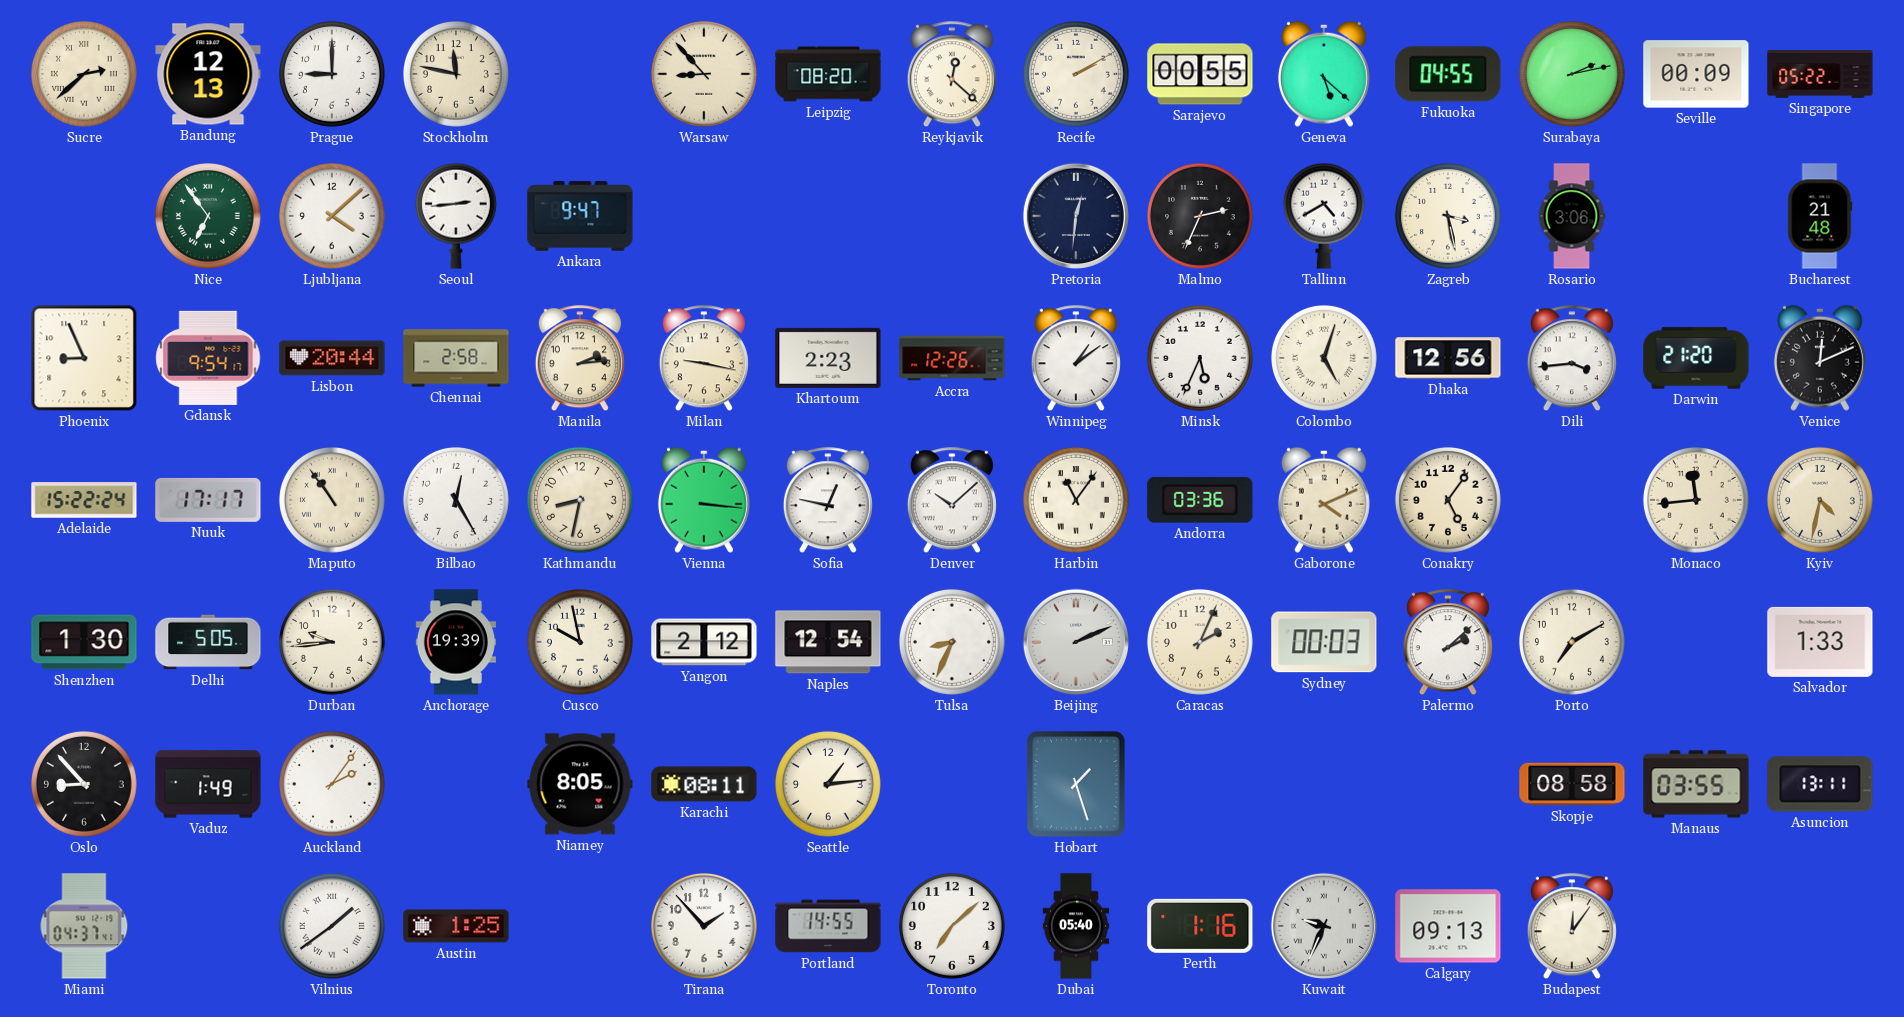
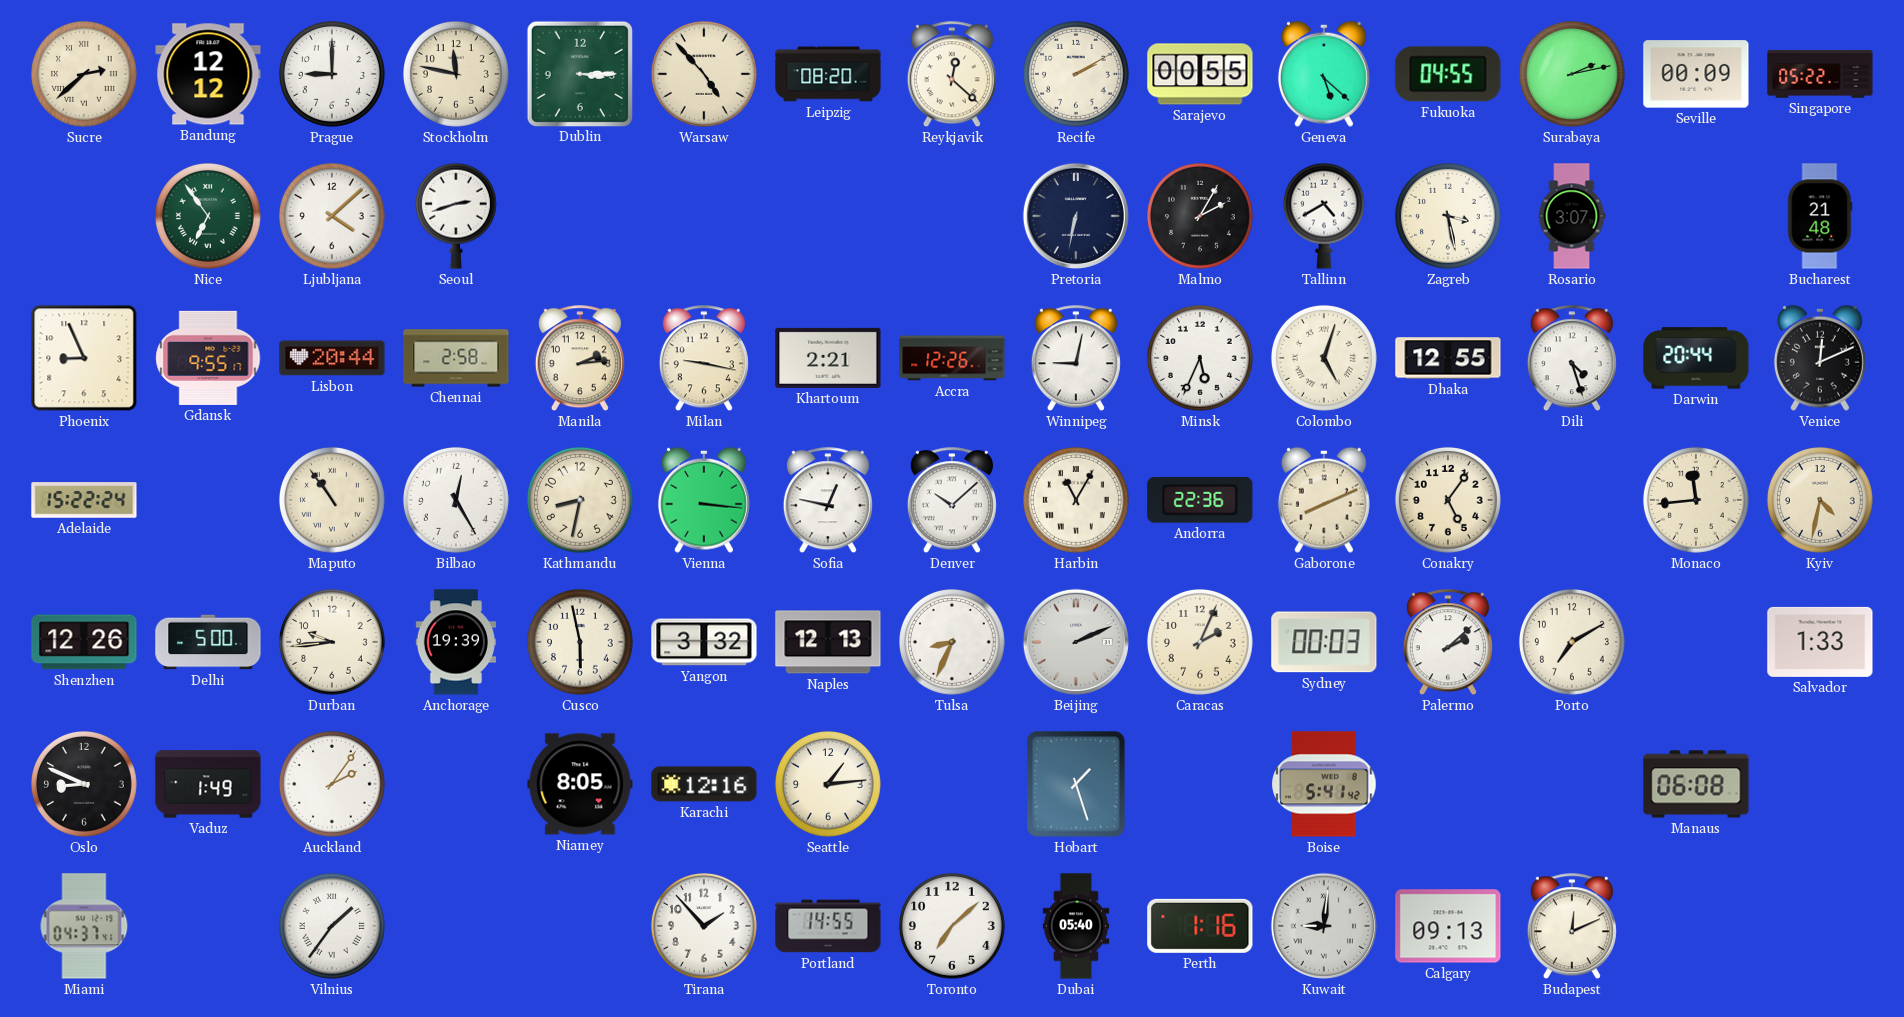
Bandung: 12:13 -> 12:12
Dublin: none -> 3:15
Warsaw: 8:53 -> 4:53
Seoul: 2:44 -> 2:42
Ankara: 9:47 -> none
Pretoria: 12:31 -> 6:32
Malmo: 2:34 -> 2:05
Rosario: 3:06 -> 3:07
Gdansk: 9:54 -> 9:55
Khartoum: 2:23 -> 2:21
Winnipeg: 1:09 -> 9:02
Dhaka: 12:56 -> 12:55
Dili: 3:44 -> 4:27
Darwin: 21:20 -> 20:44
Nuuk: 17:17 -> none
Harbin: 11:06 -> 11:05
Andorra: 03:36 -> 22:36
Gaborone: 4:11 -> 8:11
Shenzhen: 1:30 -> 12:26
Delhi: 5:05 -> 5:00
Cusco: 9:58 -> 5:58
Yangon: 2:12 -> 3:32
Naples: 12:54 -> 12:13
Oslo: 8:53 -> 8:49
Karachi: 08:11 -> 12:16
Boise: none -> 5:41
Skopje: 08:58 -> none
Manaus: 03:55 -> 06:08
Asuncion: 13:11 -> none
Vilnius: 1:39 -> 1:36
Austin: 1:25 -> none
Kuwait: 9:34 -> 9:01
Budapest: 12:06 -> 12:11
